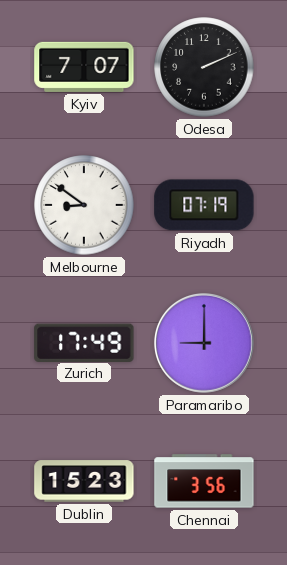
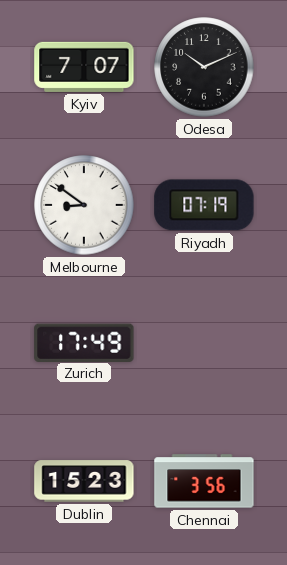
Odesa: 2:11 -> 10:11
Paramaribo: 9:00 -> none
